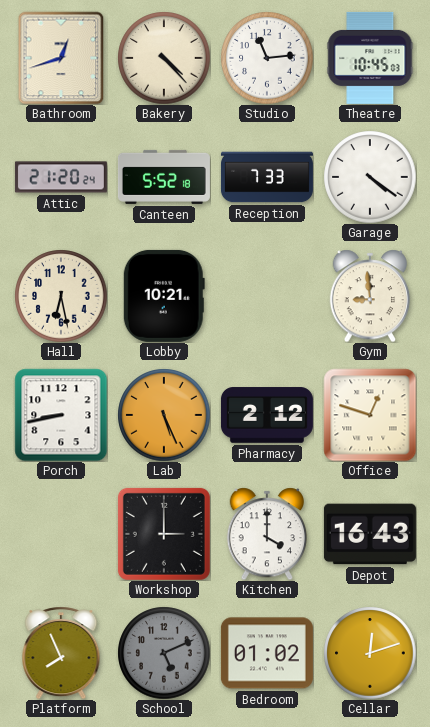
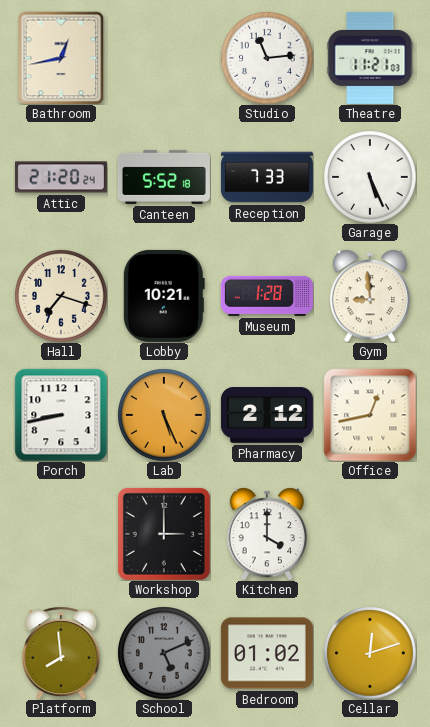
Bathroom: 12:42 -> 12:43
Bakery: 4:23 -> none
Theatre: 10:45 -> 11:21
Garage: 4:21 -> 5:26
Hall: 6:28 -> 7:18
Museum: none -> 1:28
Office: 12:48 -> 12:43
Depot: 16:43 -> none
Platform: 7:56 -> 7:59
